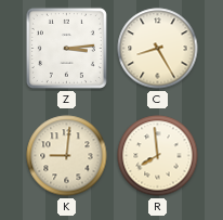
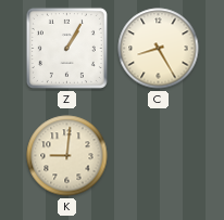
Z: 3:14 -> 1:05
R: 7:59 -> none
